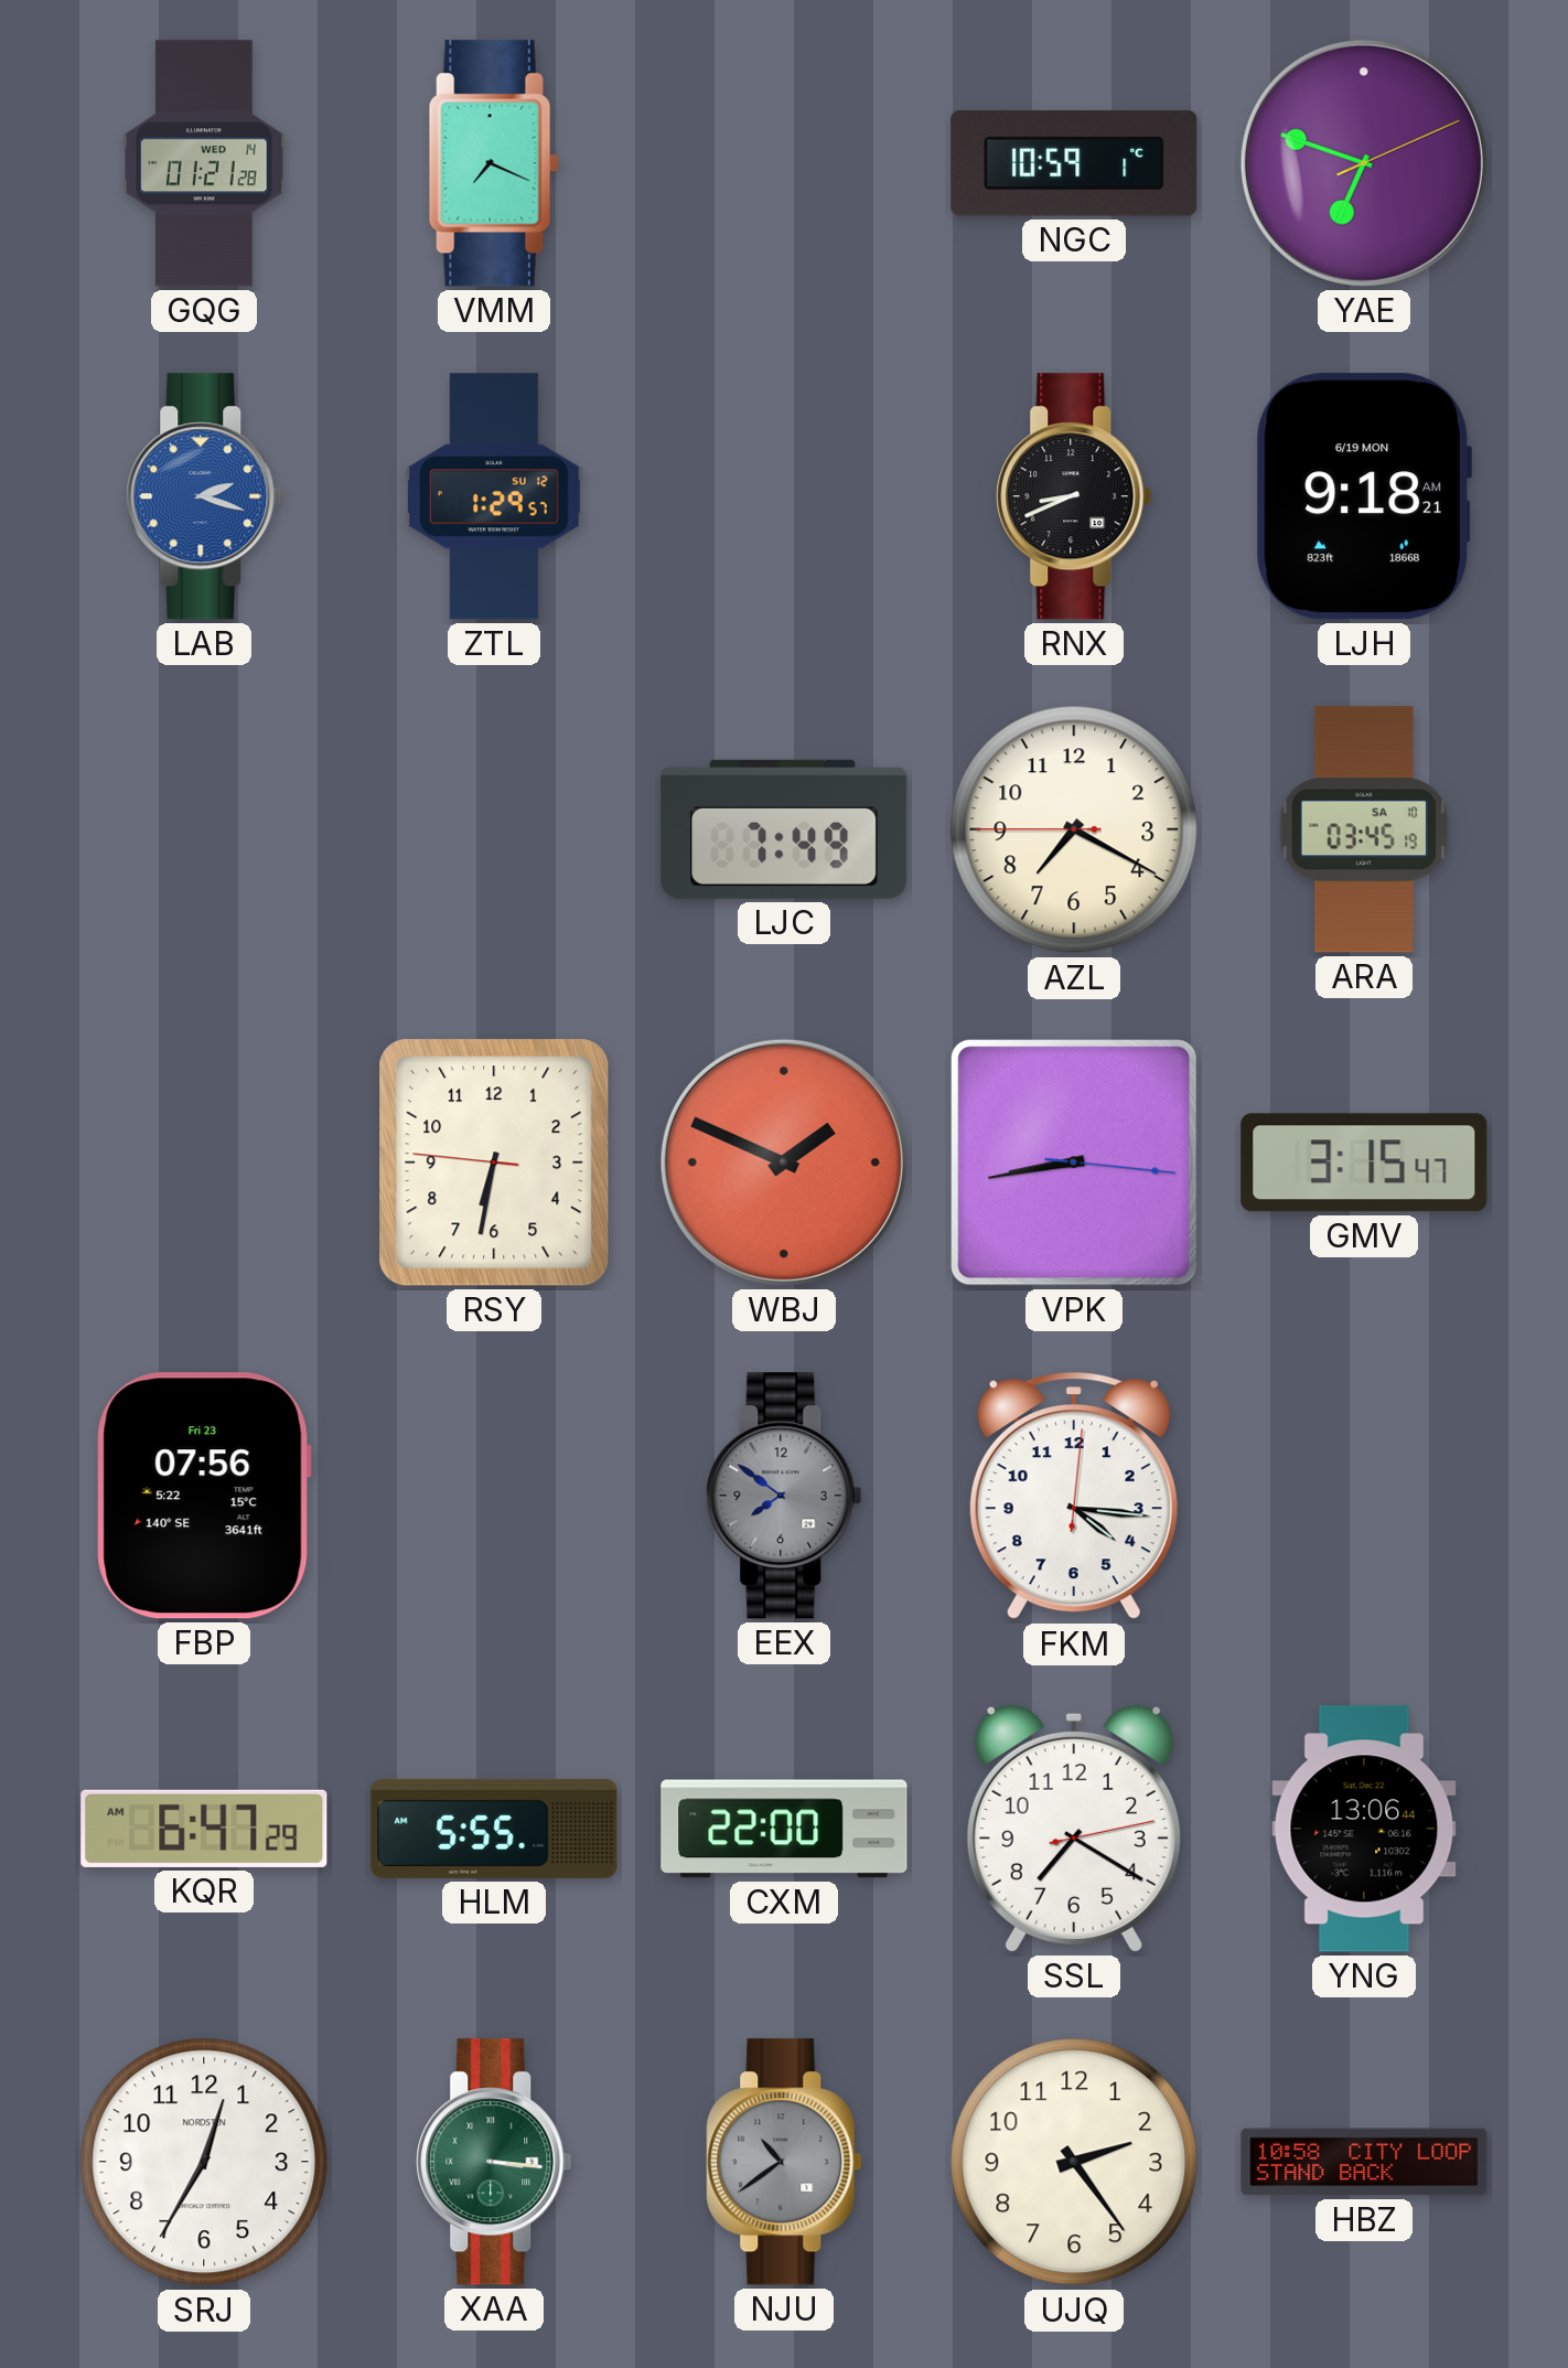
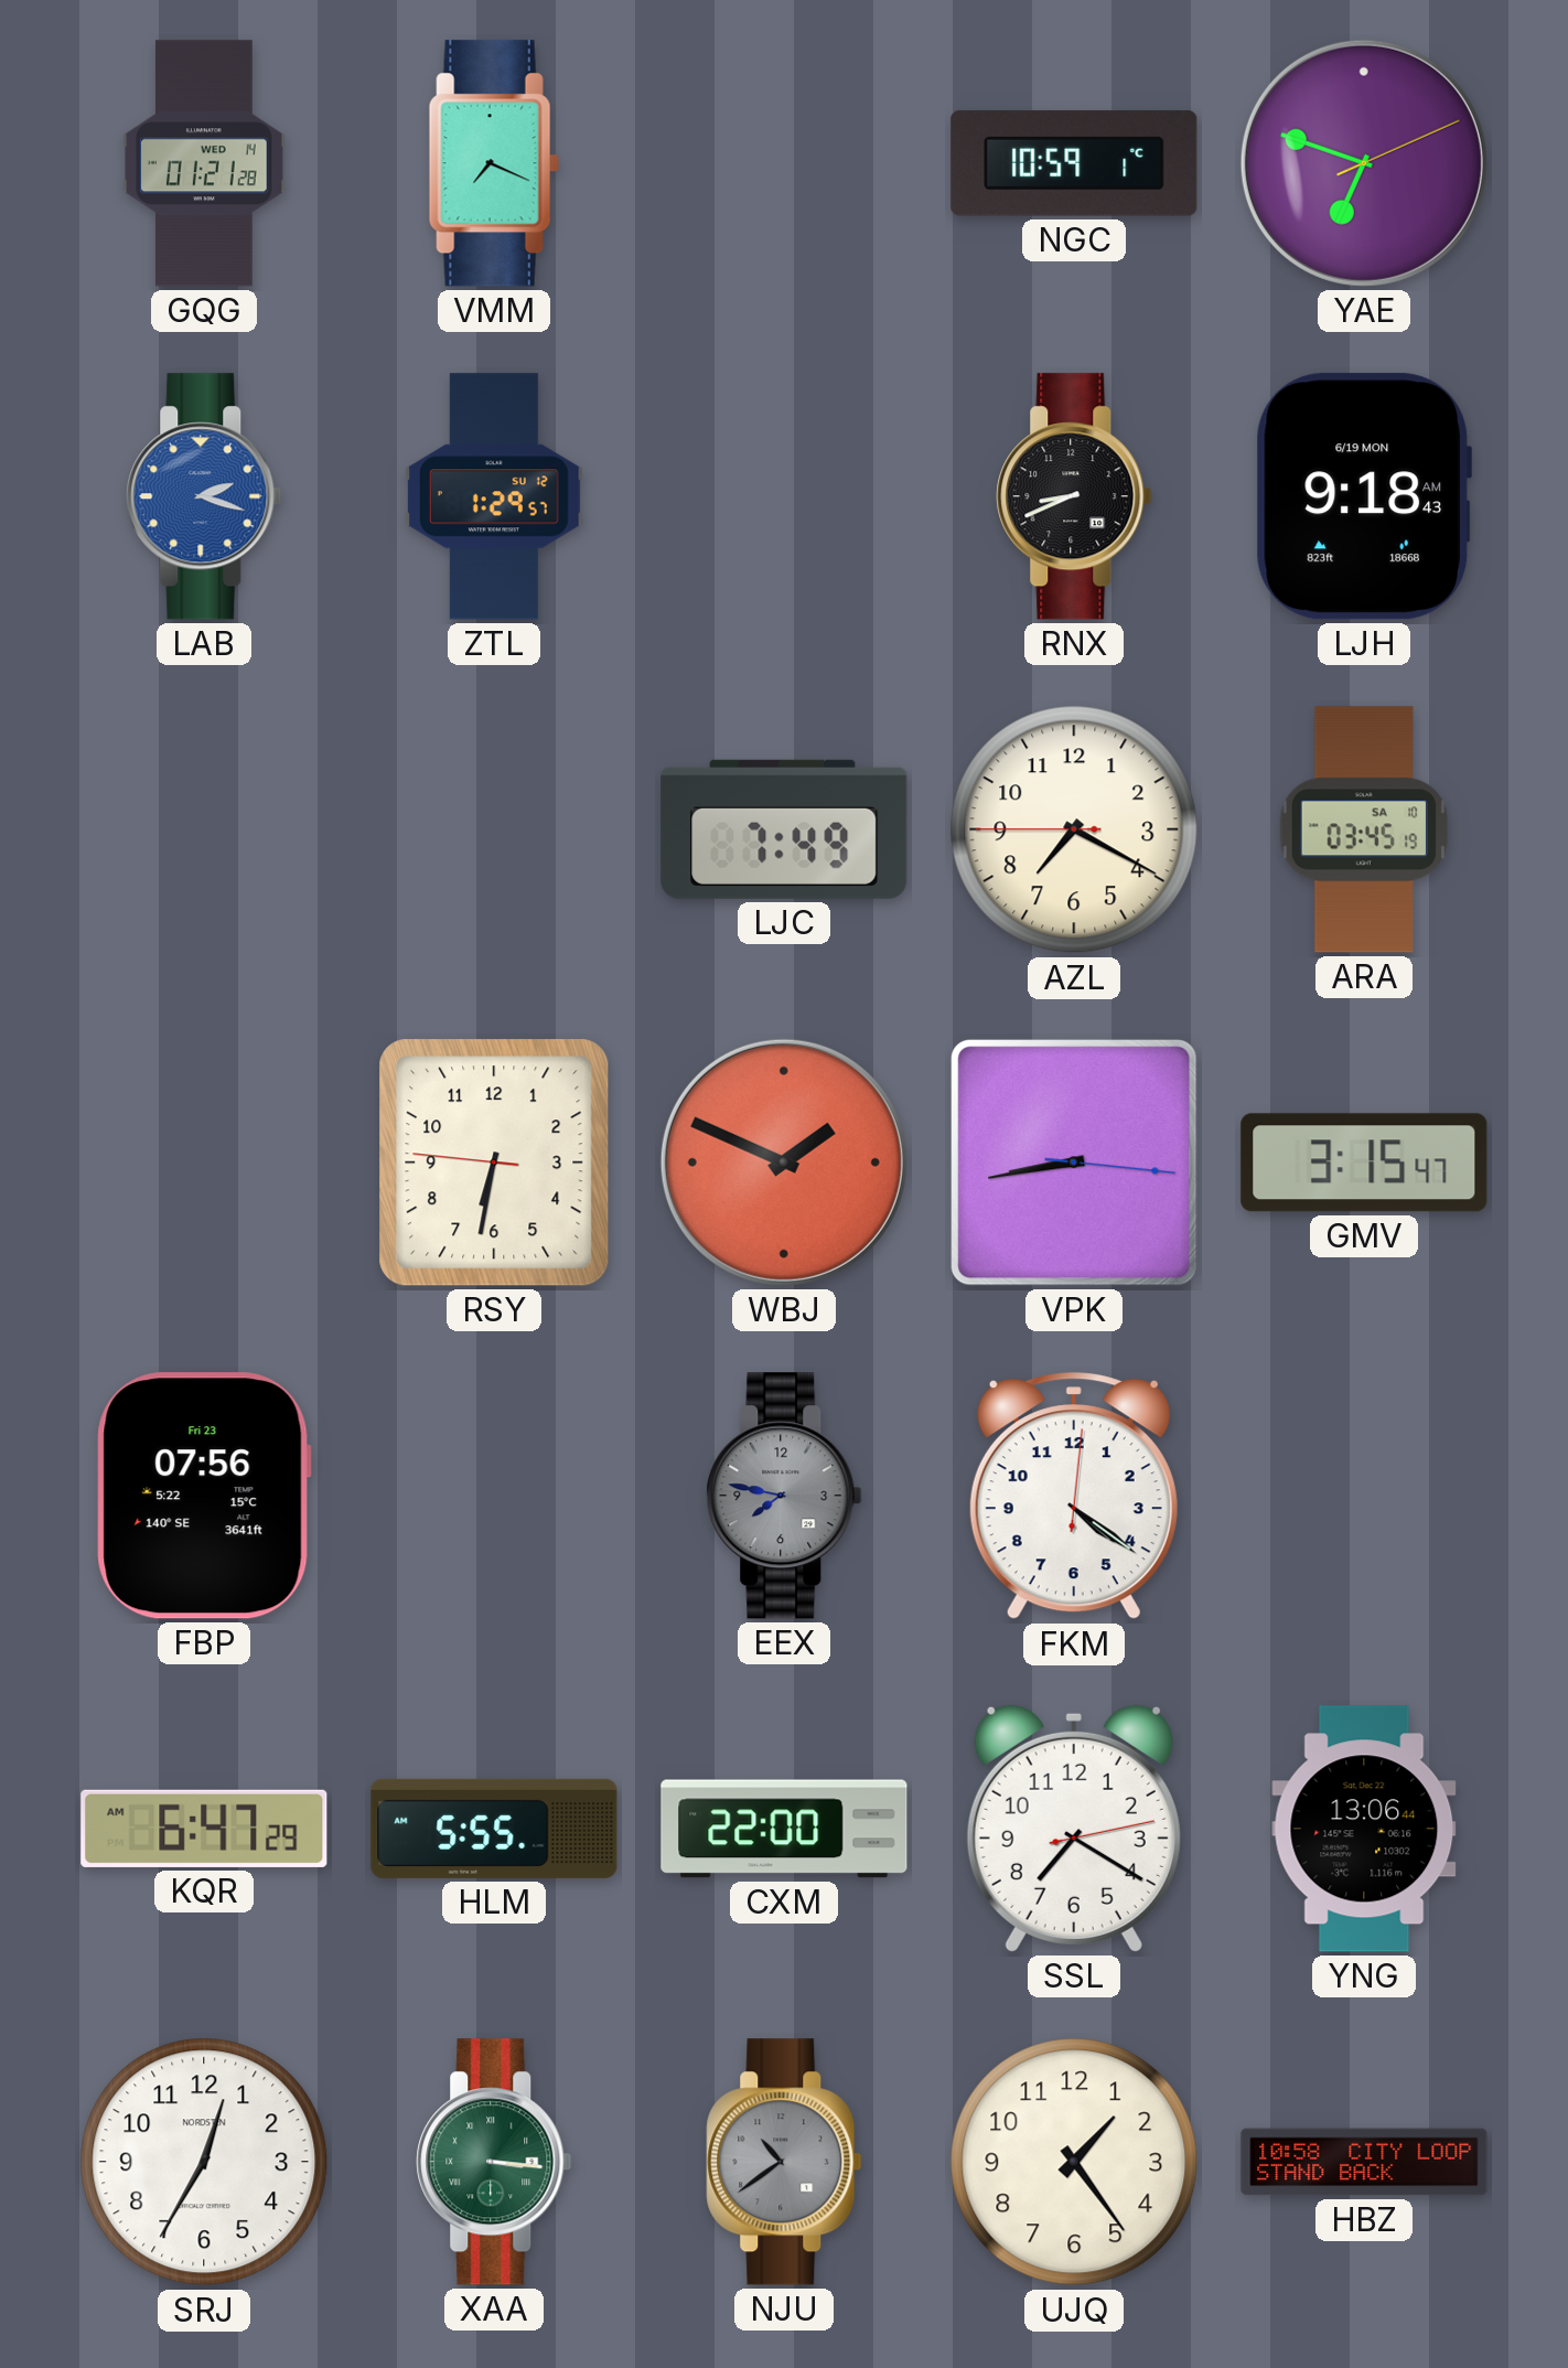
LJH: 9:18:21 AM -> 9:18:43 AM
EEX: 7:51 -> 7:47
FKM: 4:16 -> 4:21
UJQ: 2:24 -> 1:24
